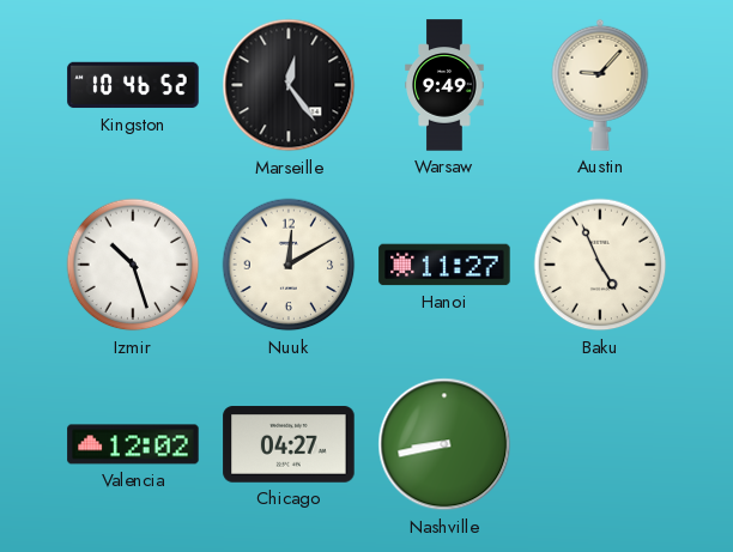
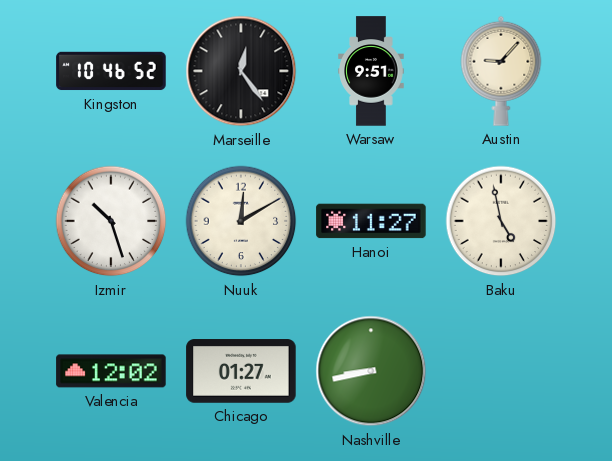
Warsaw: 9:49 -> 9:51
Baku: 4:56 -> 4:58
Chicago: 04:27 -> 01:27
